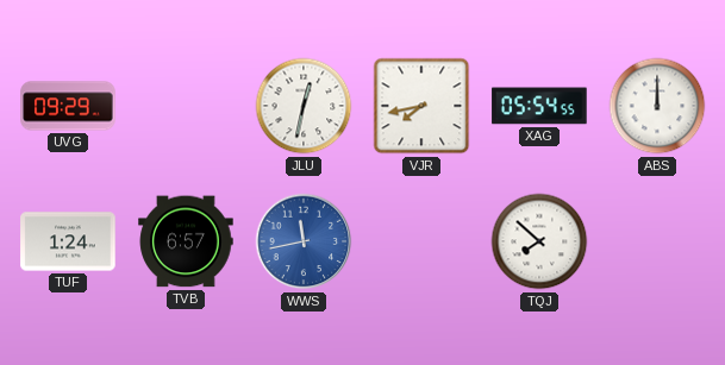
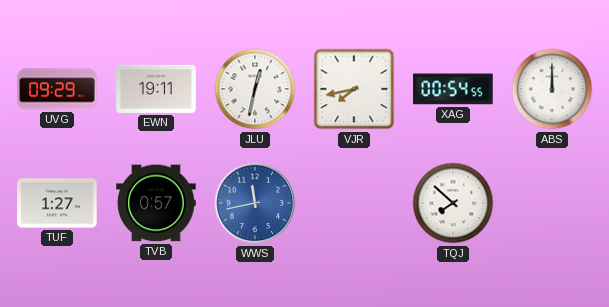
EWN: none -> 19:11
XAG: 05:54 -> 00:54
TUF: 1:24 -> 1:27
TVB: 6:57 -> 0:57
